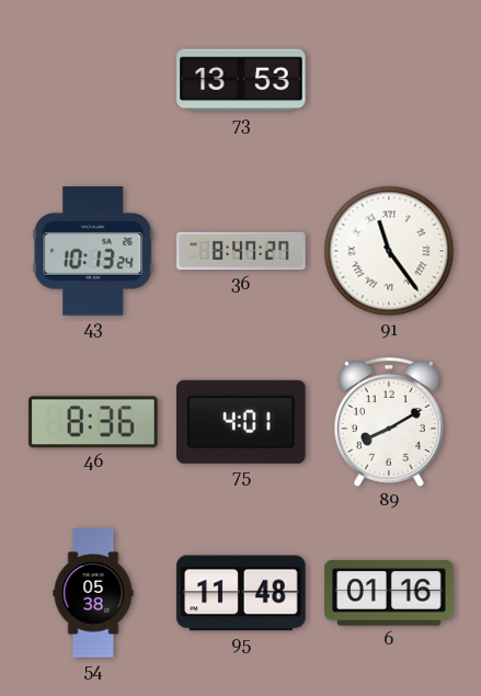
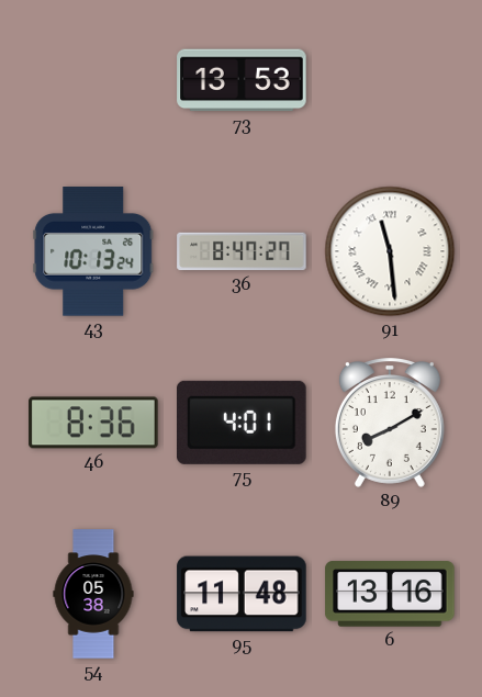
91: 11:24 -> 11:29
6: 01:16 -> 13:16
